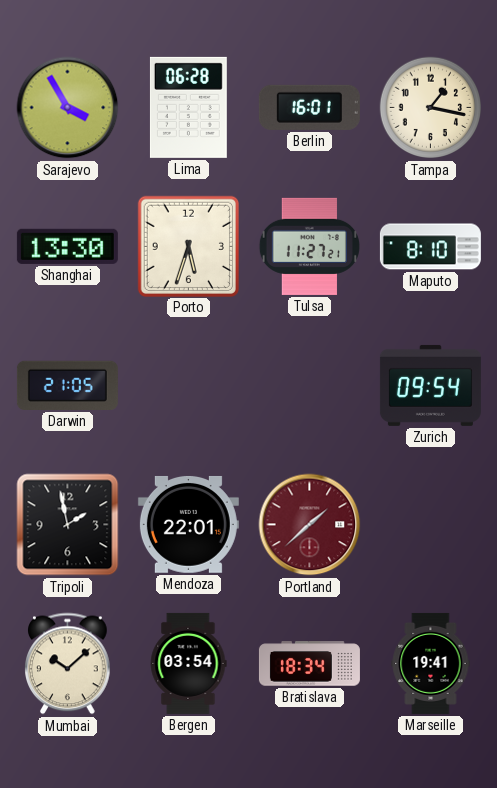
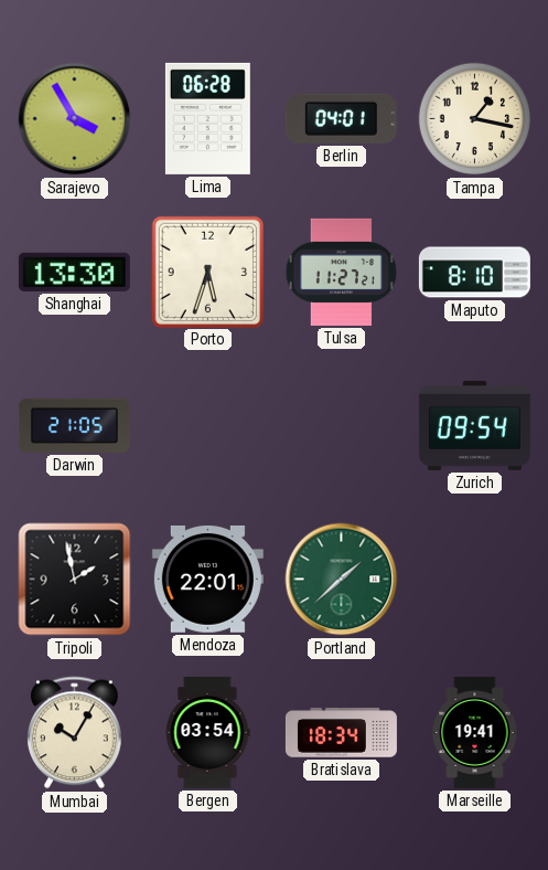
Berlin: 16:01 -> 04:01
Portland dial: burgundy -> green
Mumbai: 10:08 -> 10:05
